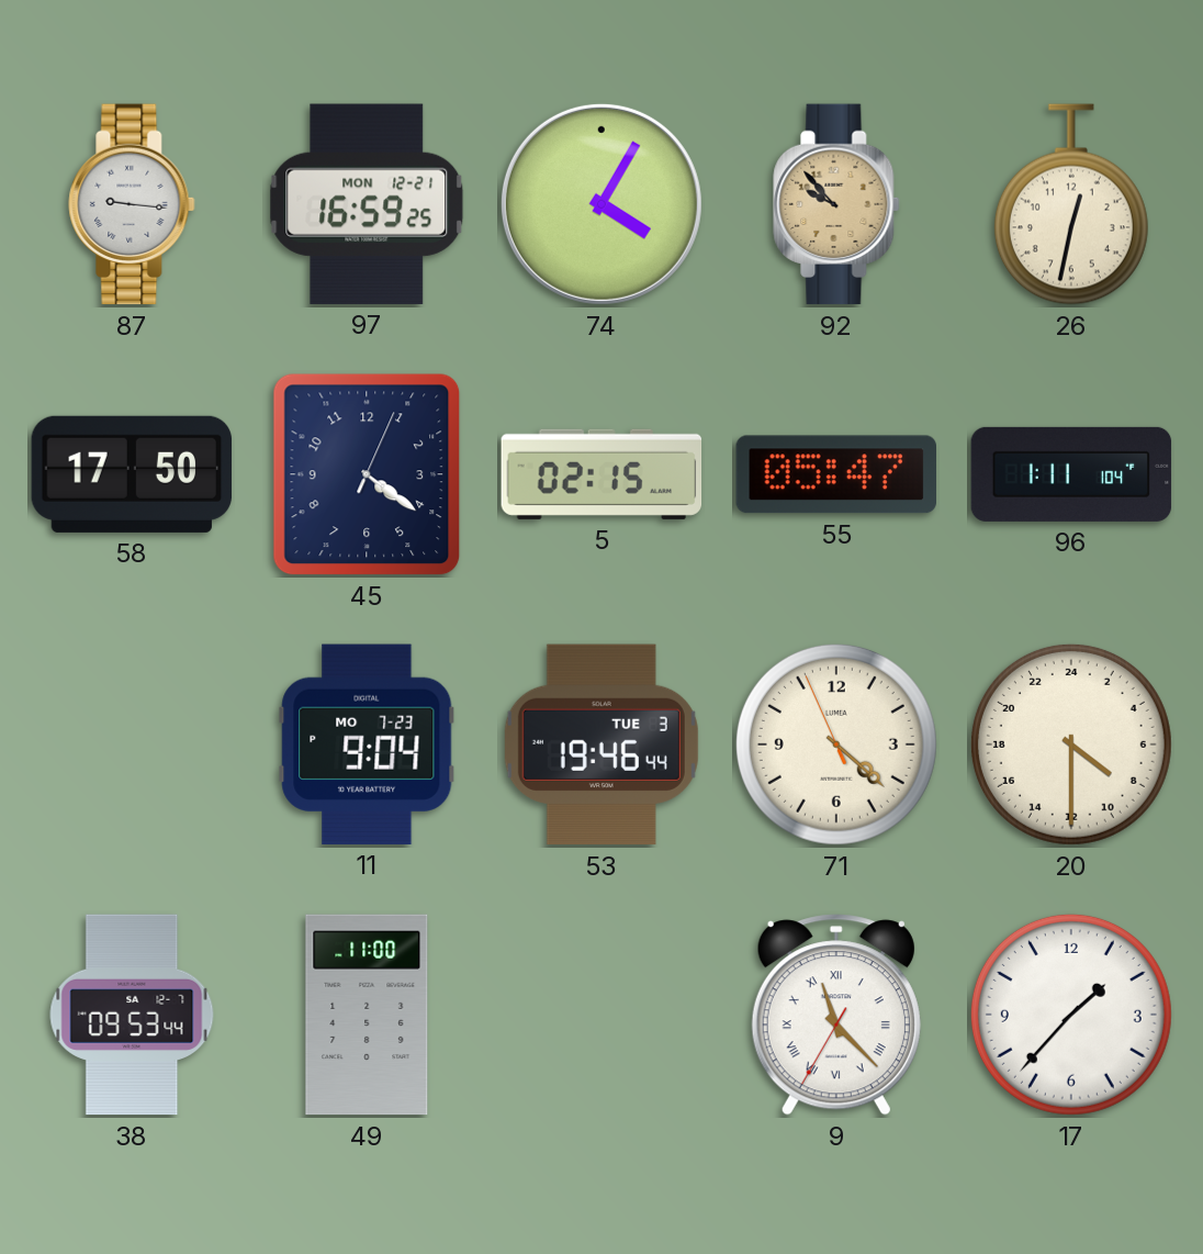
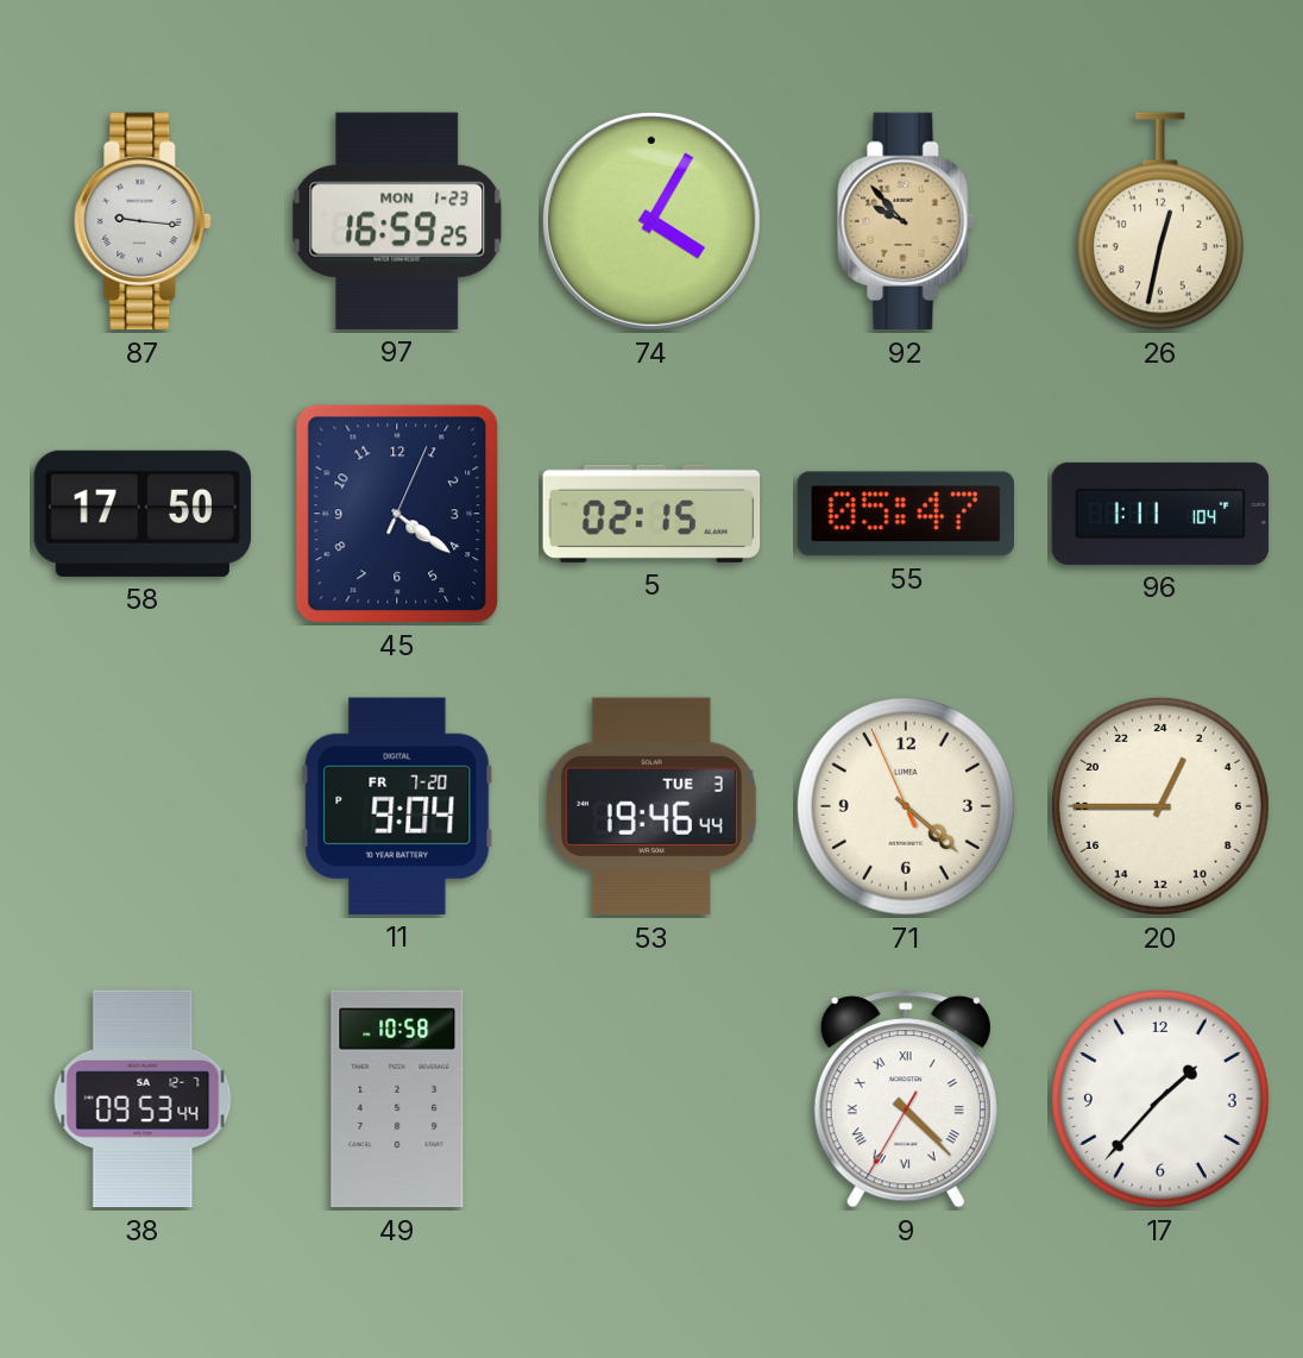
97 date: MON 12-21 -> MON 1-23
11 date: MO 7-23 -> FR 7-20
20: 8:30 -> 1:45
49: 11:00 -> 10:58
9: 11:22 -> 4:22
